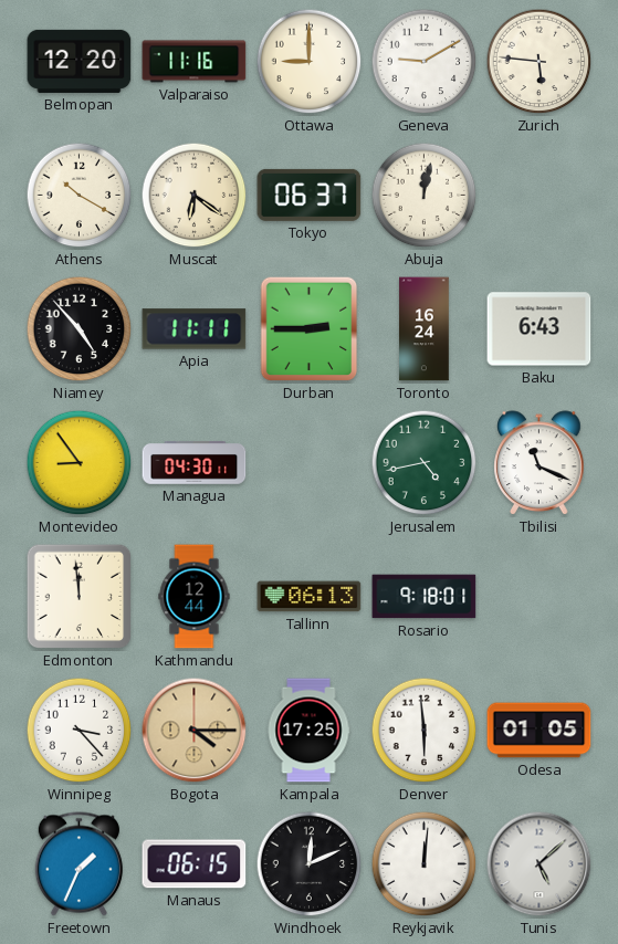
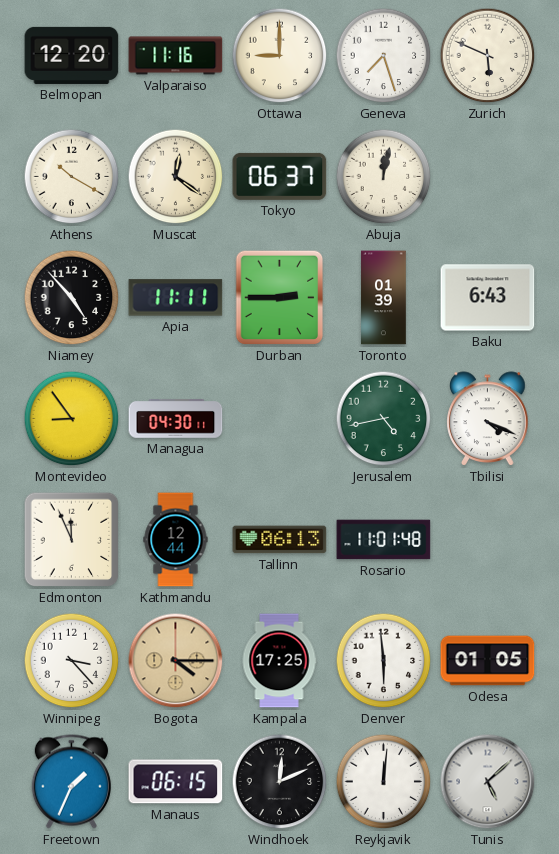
Geneva: 9:10 -> 7:27
Zurich: 5:46 -> 5:49
Muscat: 6:21 -> 12:21
Toronto: 16:24 -> 01:39
Tbilisi: 11:19 -> 4:19
Edmonton: 11:59 -> 11:56
Rosario: 9:18 -> 11:01
